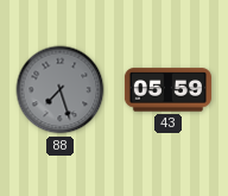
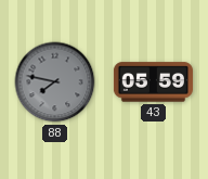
88: 7:27 -> 7:47
